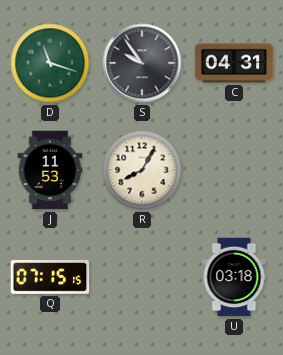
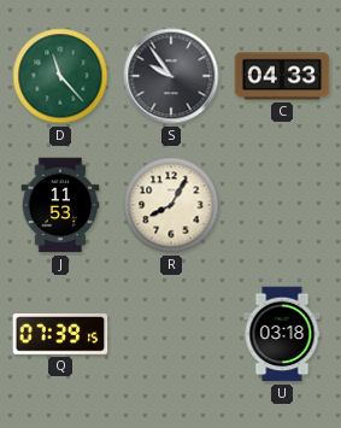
D: 11:18 -> 11:23
C: 04:31 -> 04:33
Q: 07:15 -> 07:39
